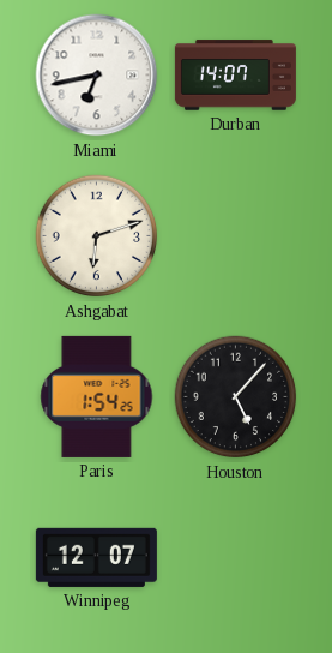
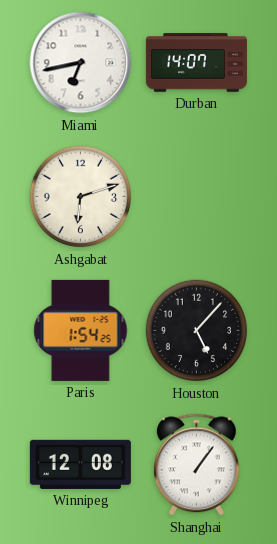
Winnipeg: 12:07 -> 12:08
Shanghai: none -> 1:06
